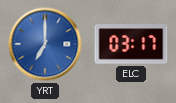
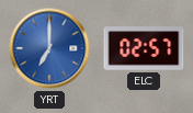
ELC: 03:17 -> 02:57
